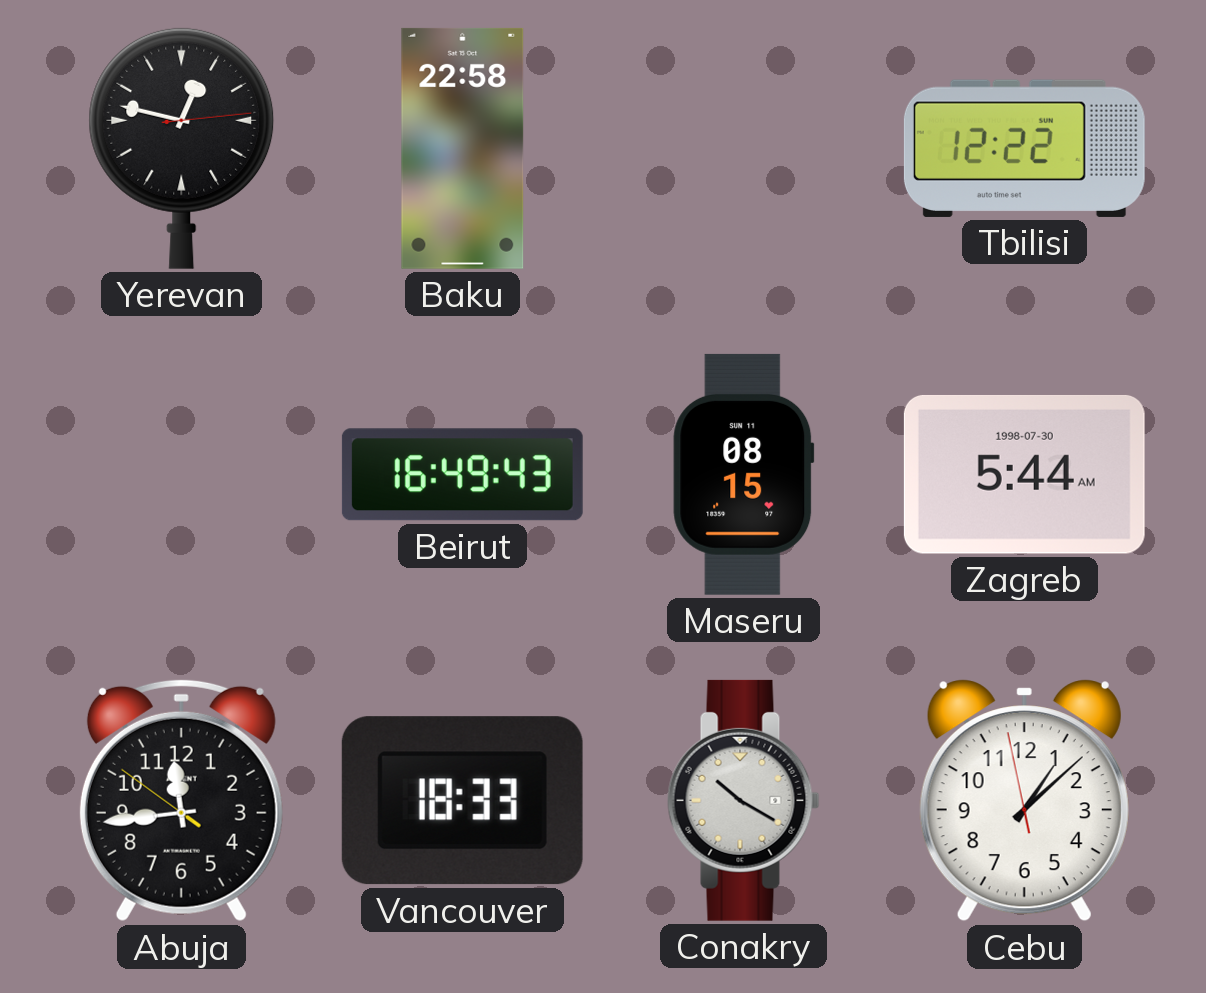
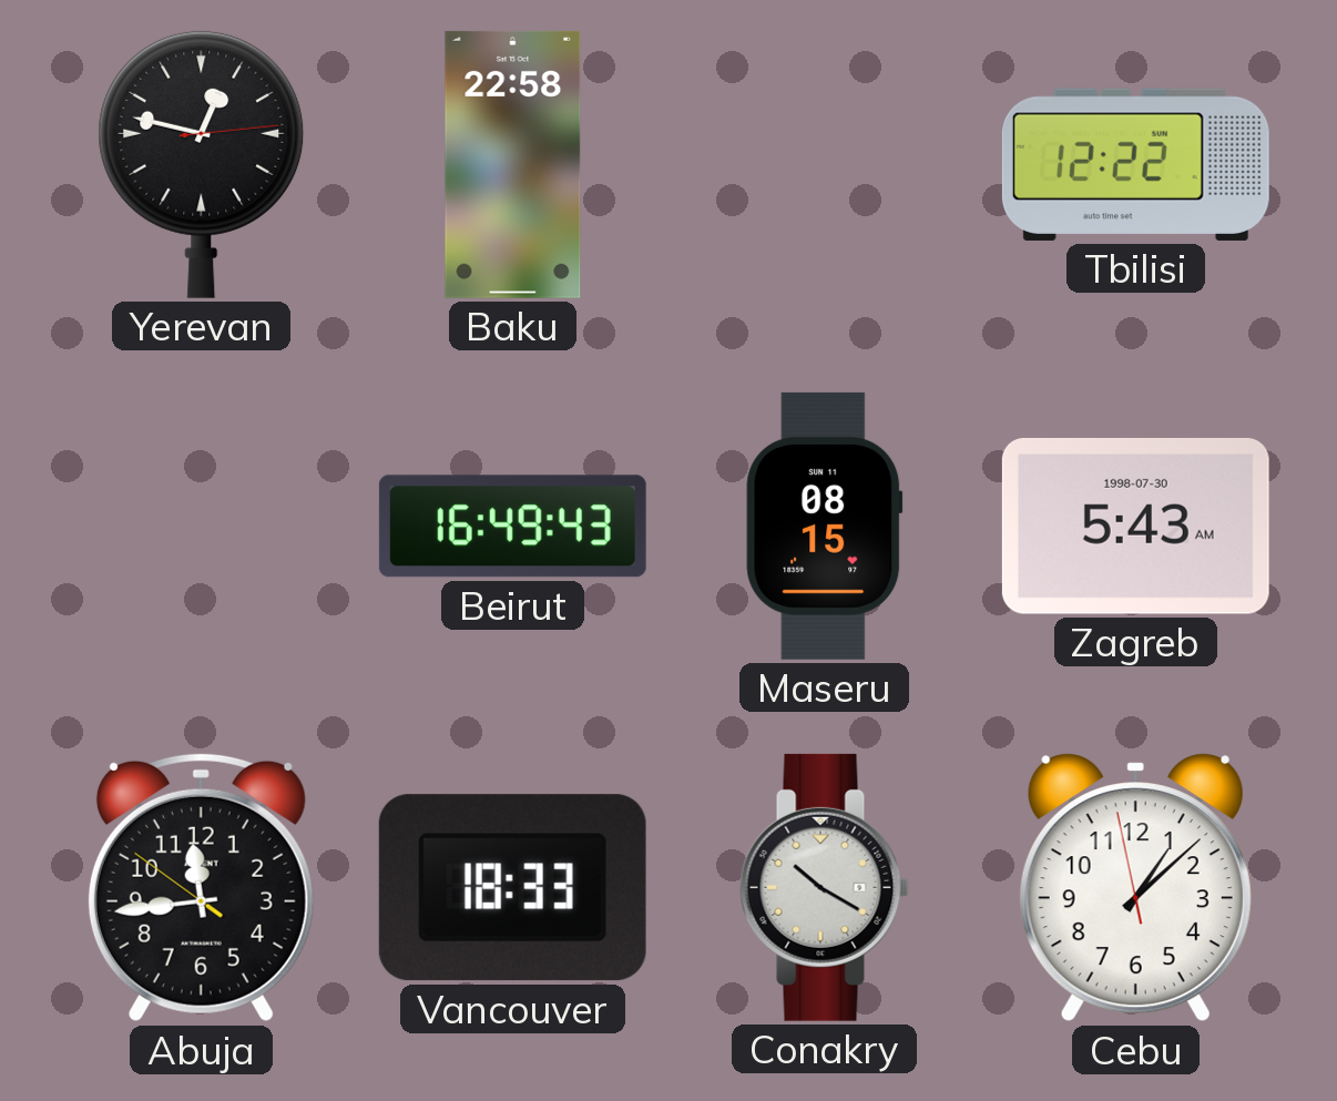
Zagreb: 5:44 -> 5:43
